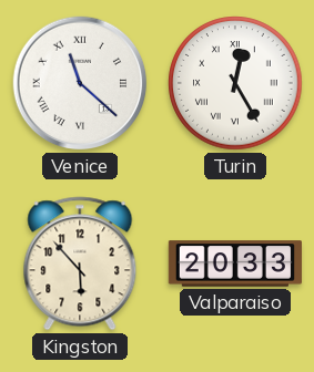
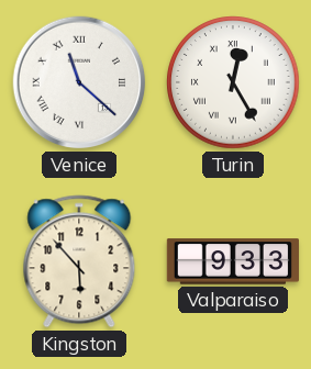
Valparaiso: 20:33 -> 9:33
